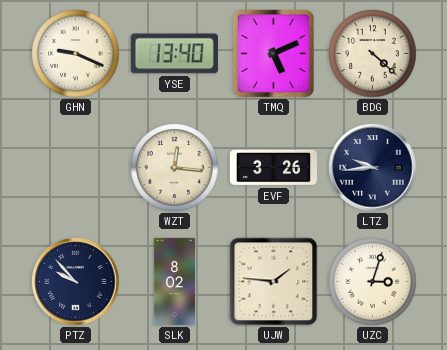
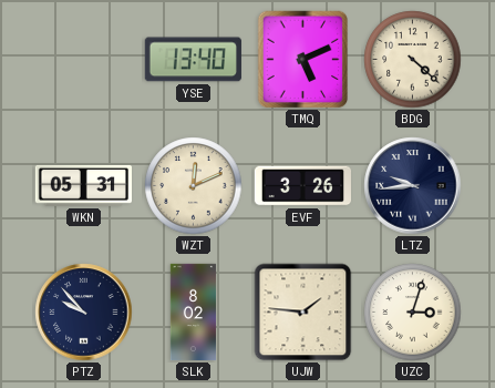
GHN: 9:19 -> none
WKN: none -> 05:31
WZT: 12:16 -> 12:11
